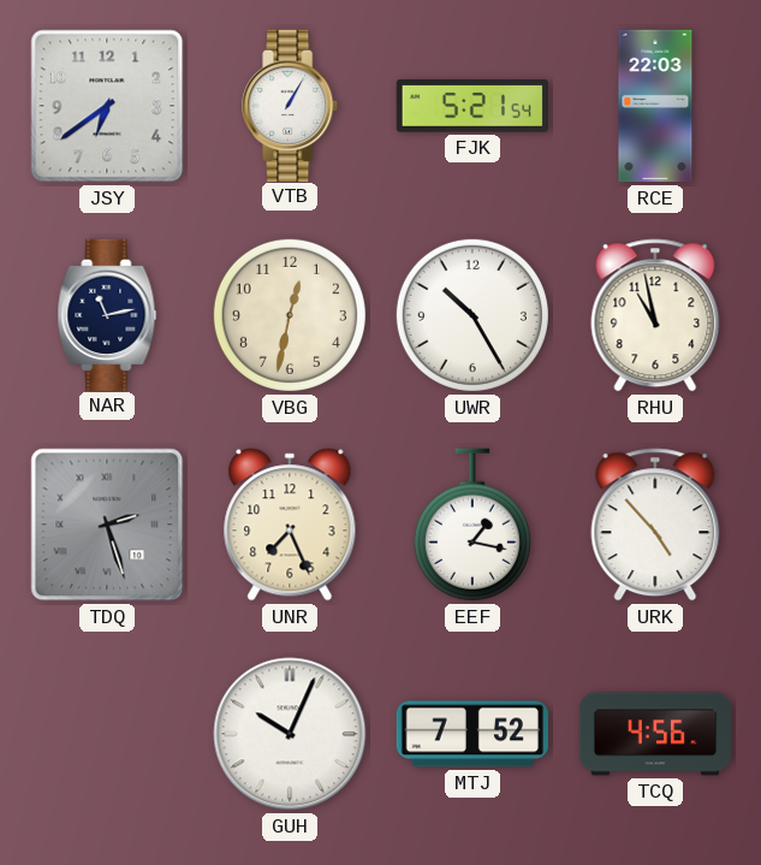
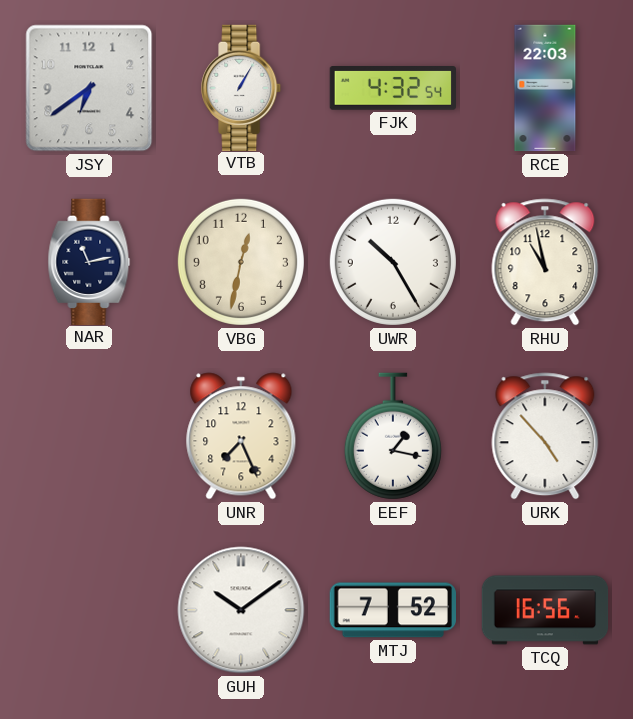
FJK: 5:21 -> 4:32
TDQ: 2:27 -> none
GUH: 10:04 -> 10:09
TCQ: 4:56 -> 16:56
